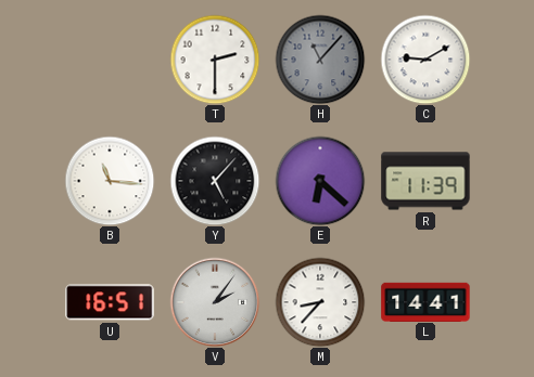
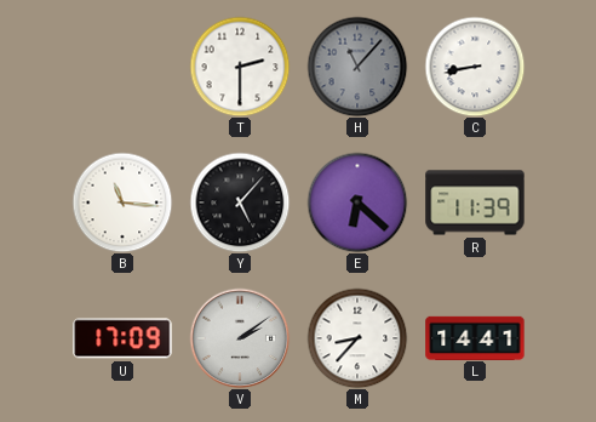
C: 9:10 -> 8:43
U: 16:51 -> 17:09
V: 2:06 -> 2:09
